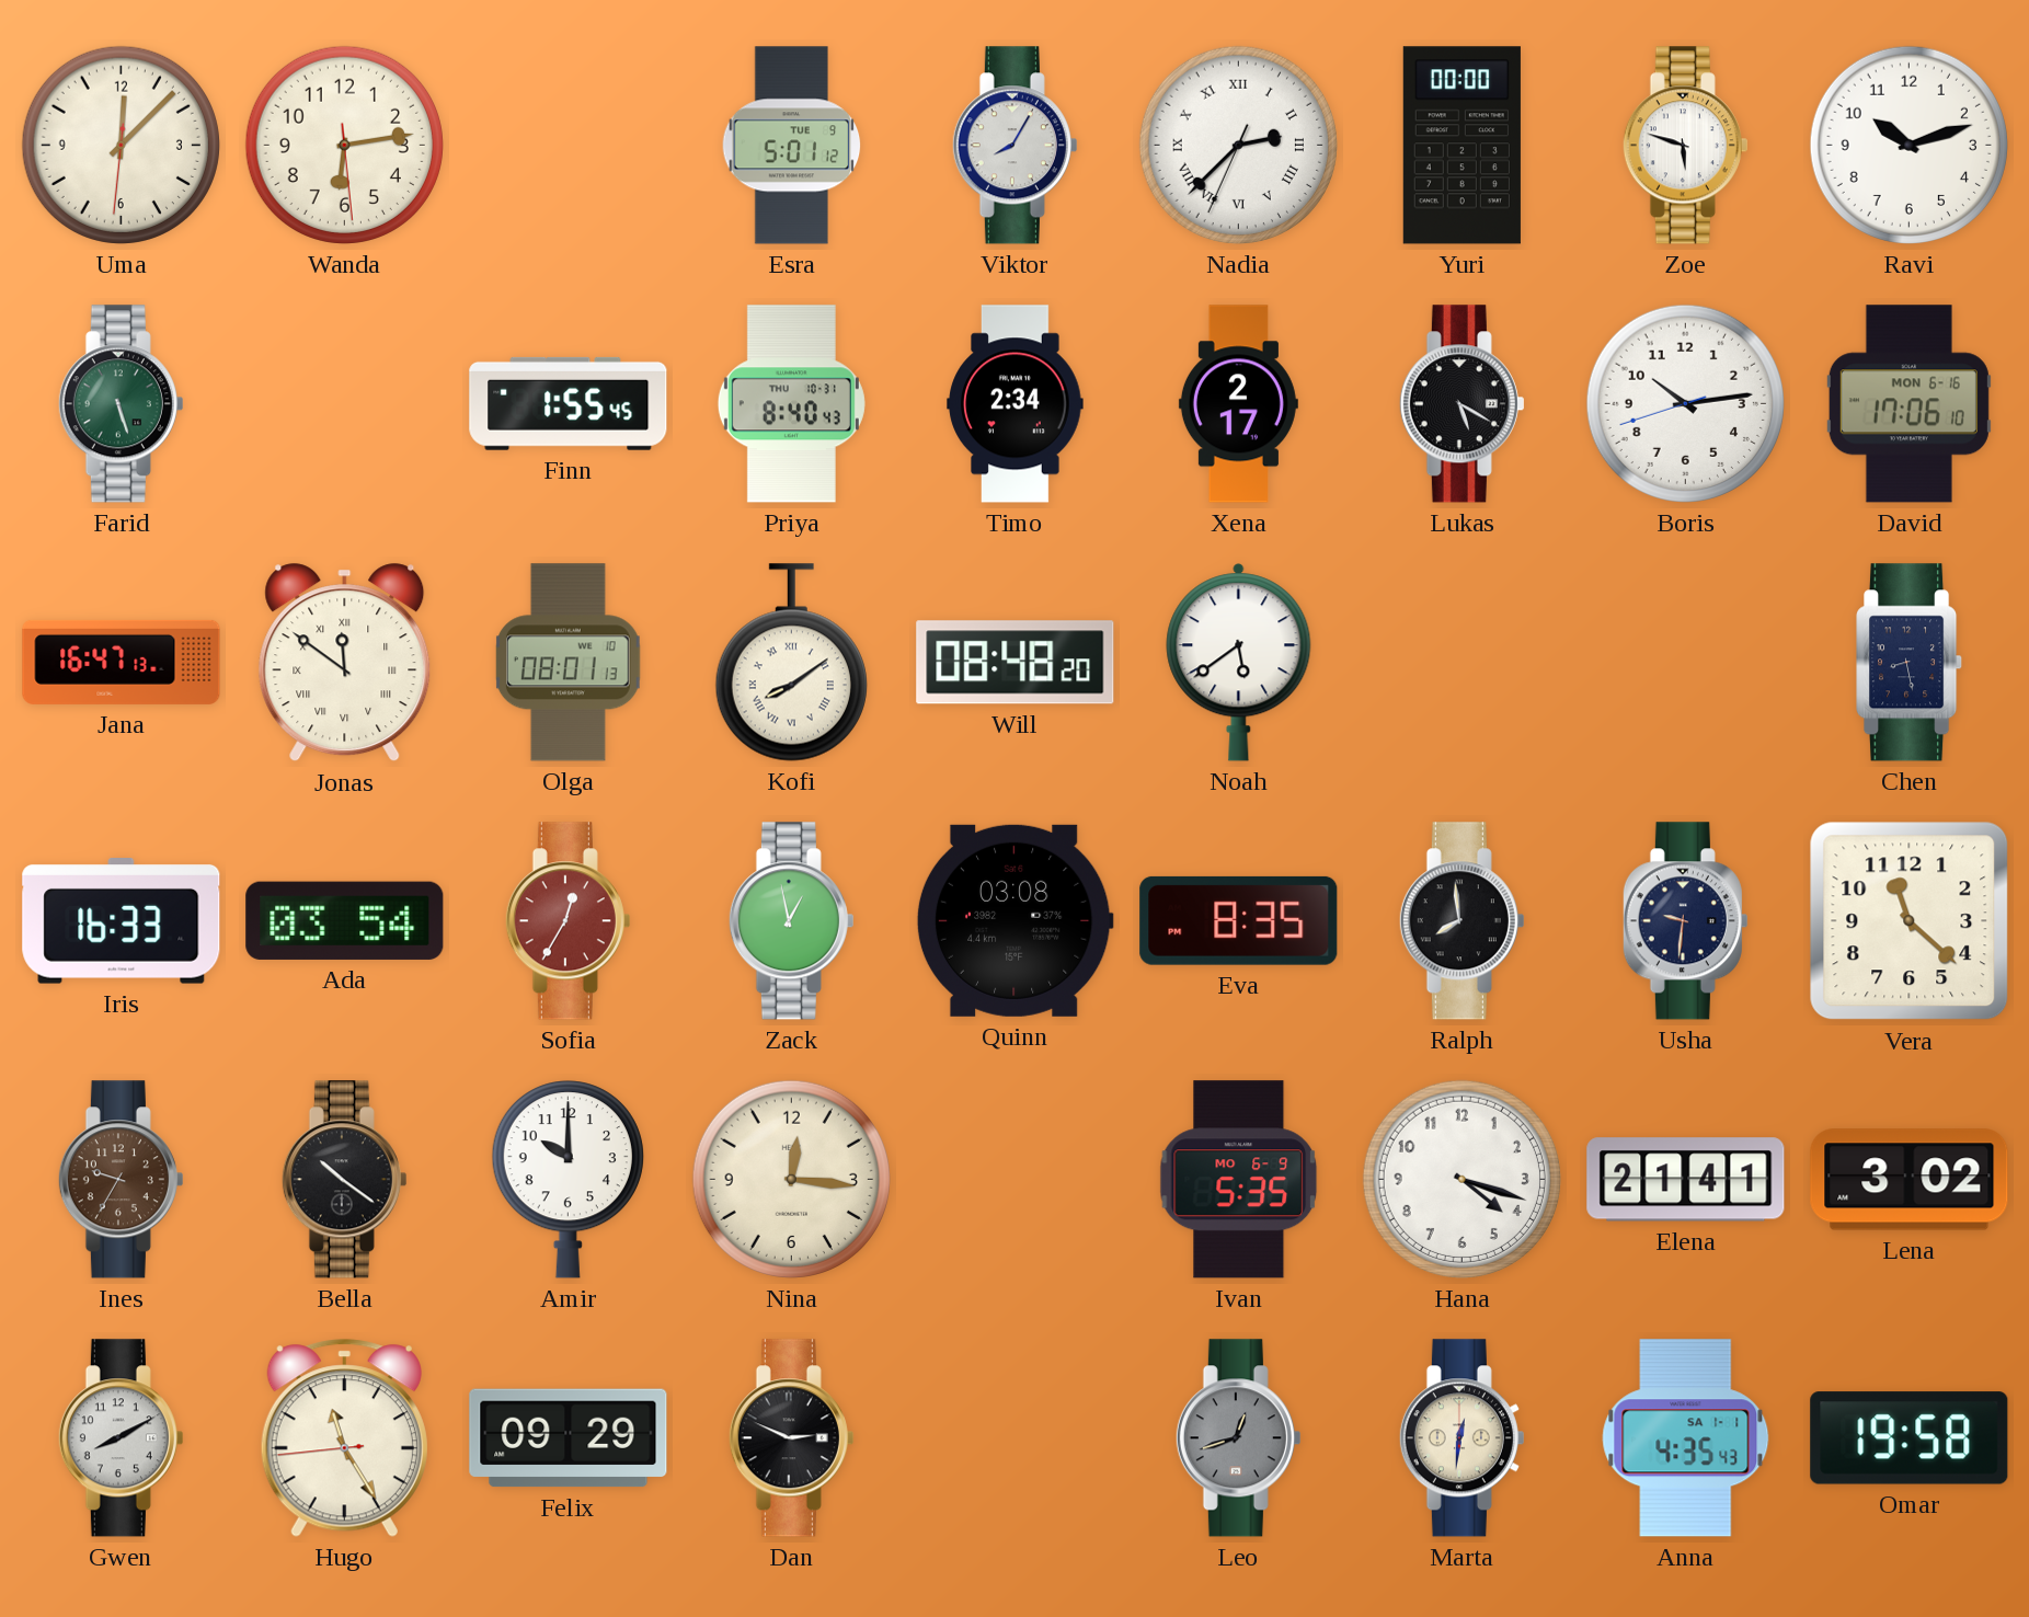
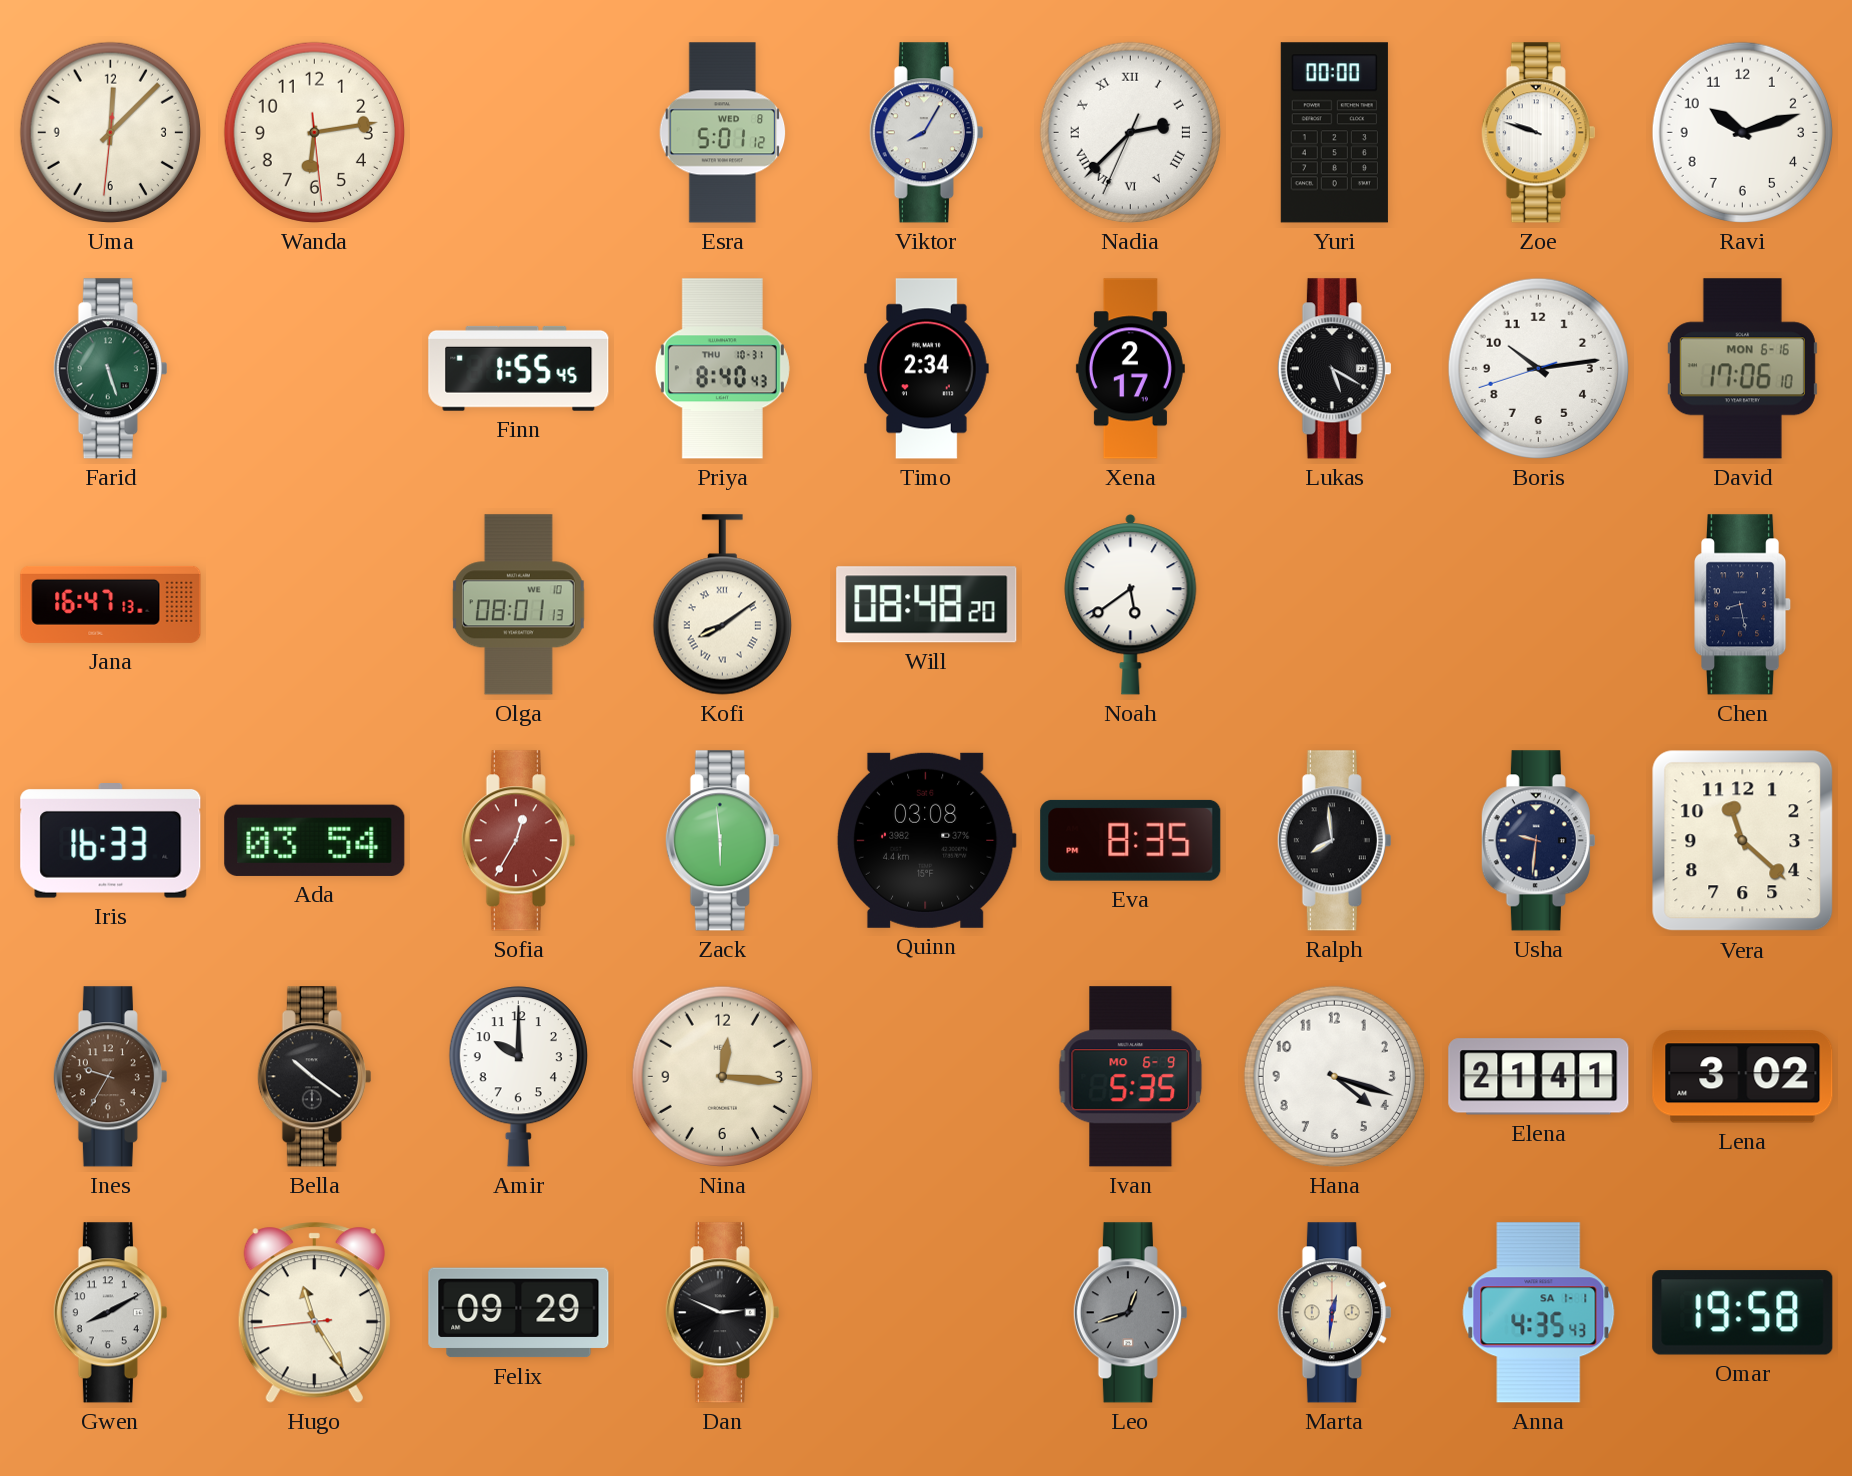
Esra date: TUE 9 -> WED 8
Zoe: 5:48 -> 9:48
Jonas: 11:51 -> none
Zack: 12:58 -> 5:59
